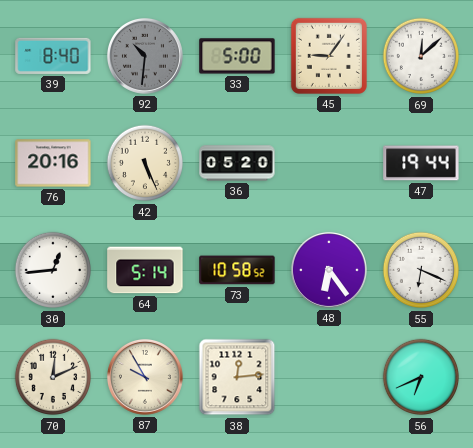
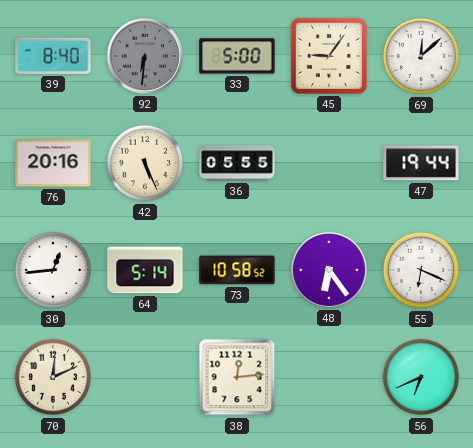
92: 10:31 -> 6:31
36: 05:20 -> 05:55
87: 9:55 -> none
